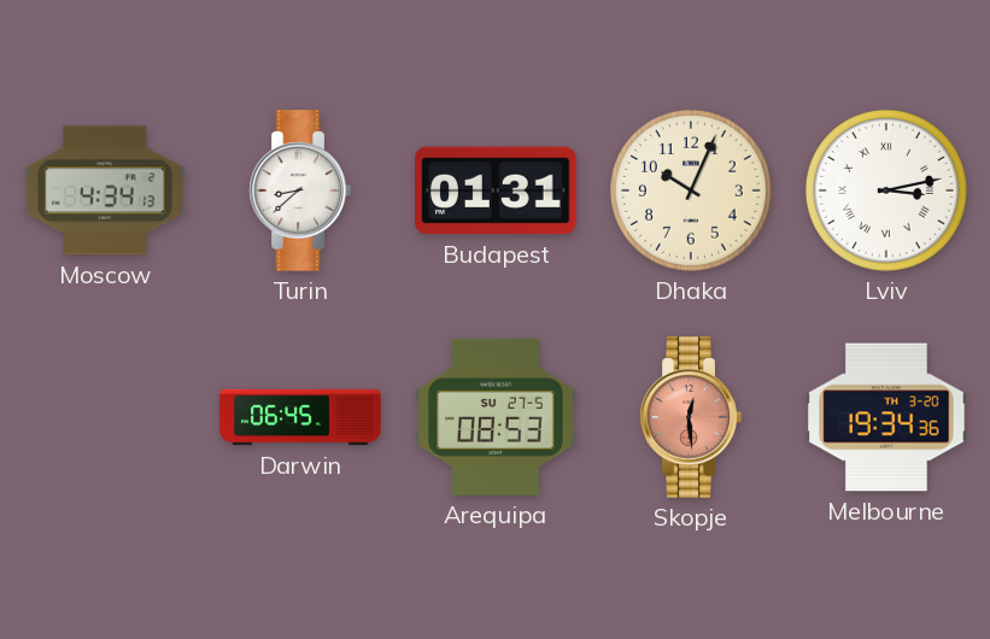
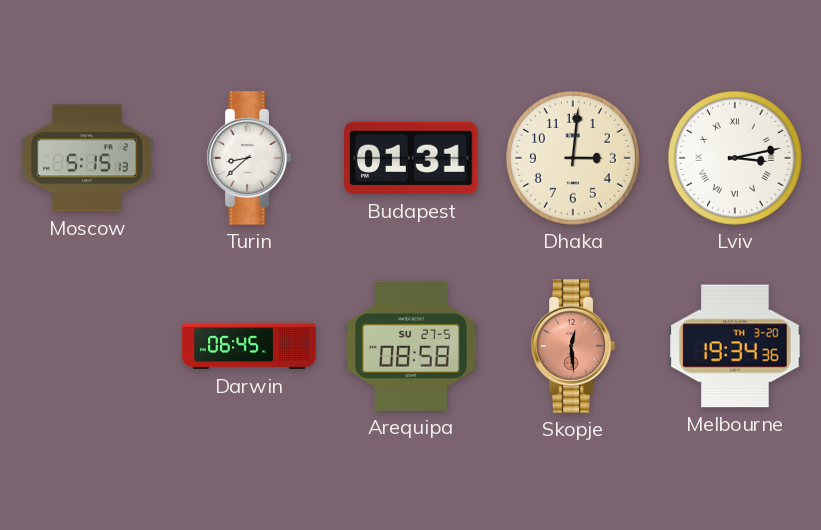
Moscow: 4:34 -> 5:15
Dhaka: 10:04 -> 3:01
Arequipa: 08:53 -> 08:58
